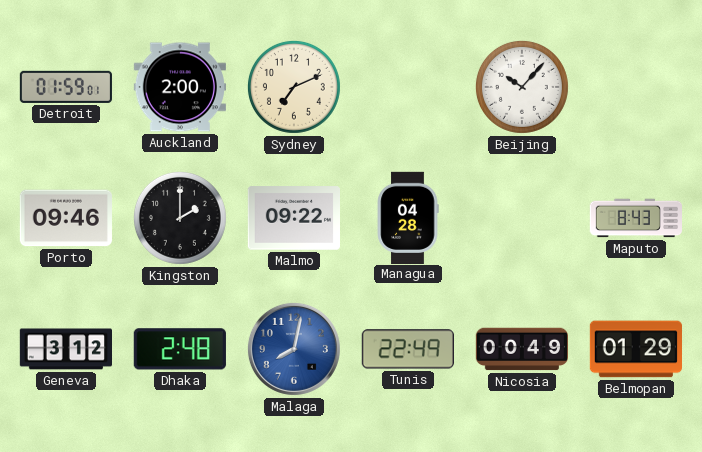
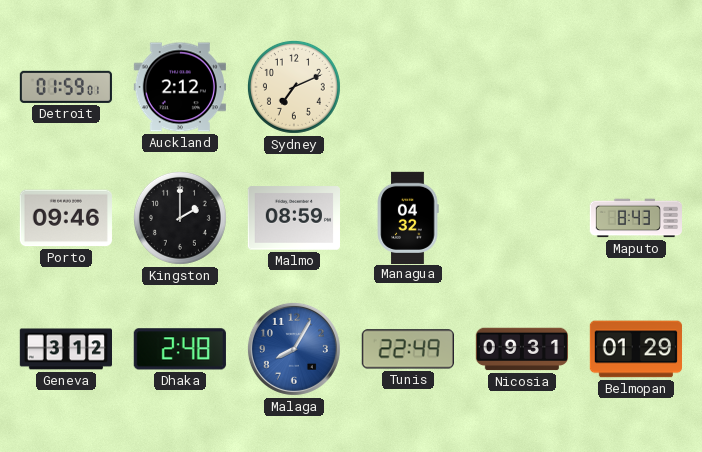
Auckland: 2:00 -> 2:12
Beijing: 10:07 -> none
Malmo: 09:22 -> 08:59
Managua: 04:28 -> 04:32
Malaga: 8:02 -> 8:05
Nicosia: 00:49 -> 09:31
